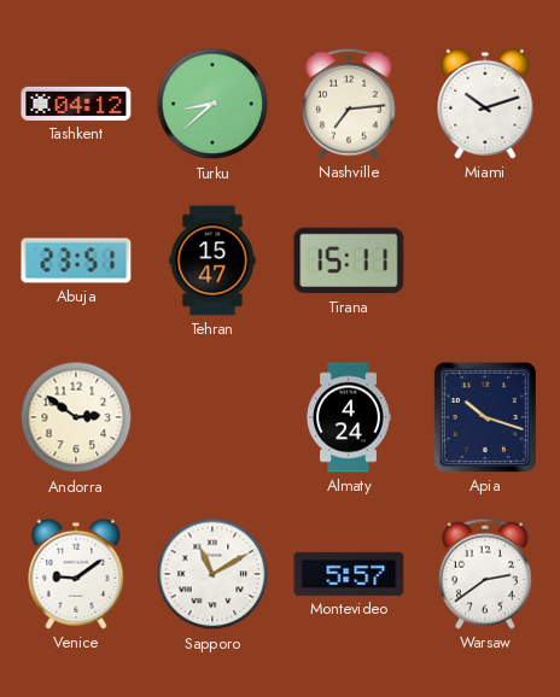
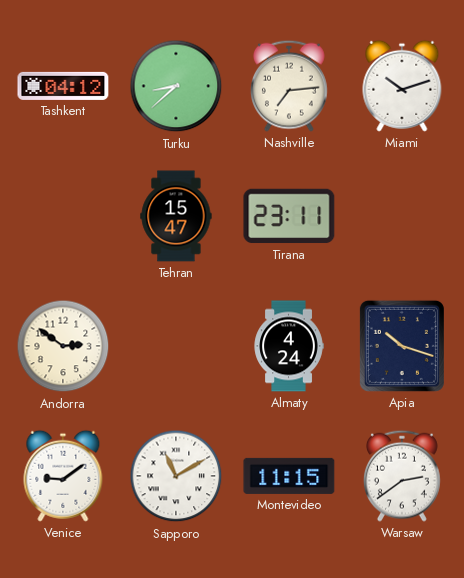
Abuja: 23:51 -> none
Tirana: 15:11 -> 23:11
Montevideo: 5:57 -> 11:15
